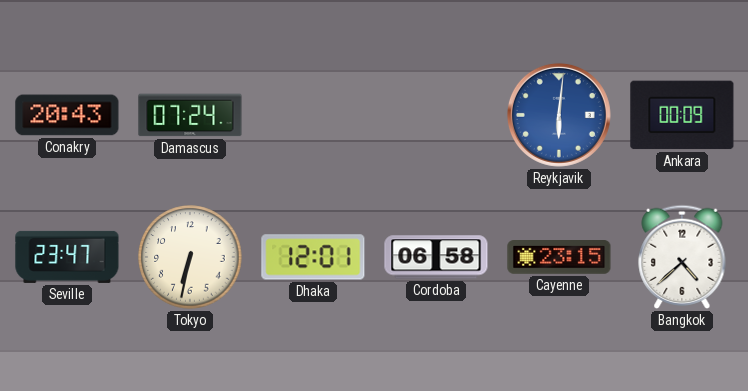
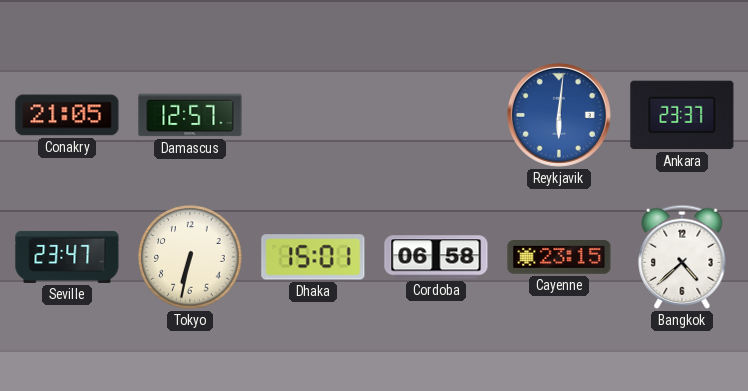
Conakry: 20:43 -> 21:05
Damascus: 07:24 -> 12:57
Ankara: 00:09 -> 23:37
Dhaka: 12:01 -> 15:01
